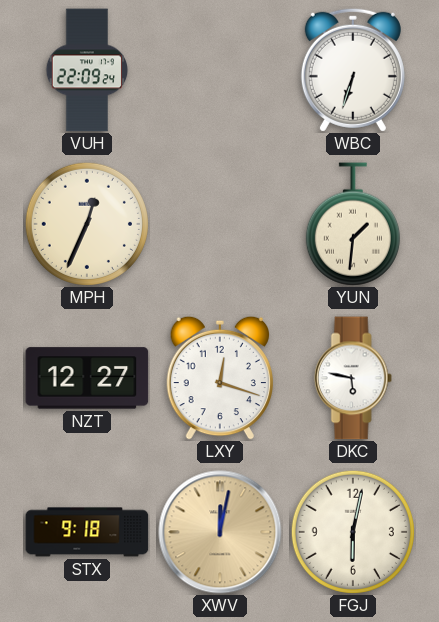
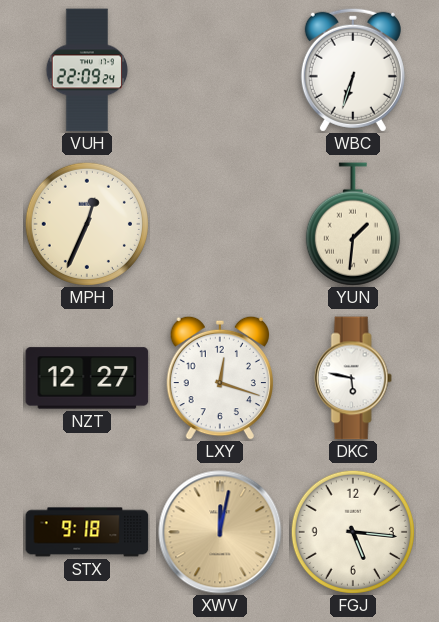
FGJ: 6:02 -> 5:16
